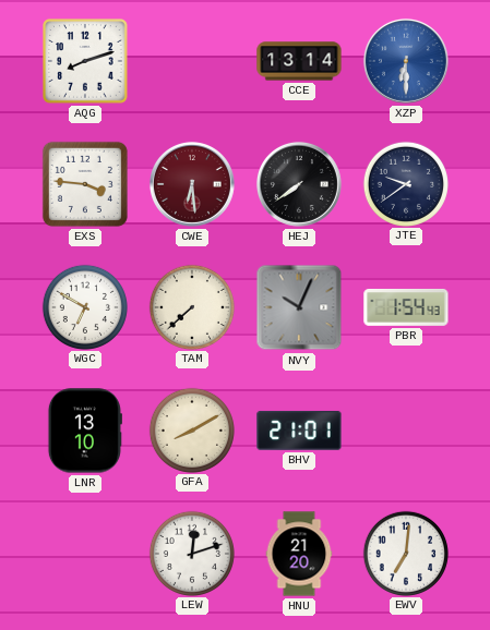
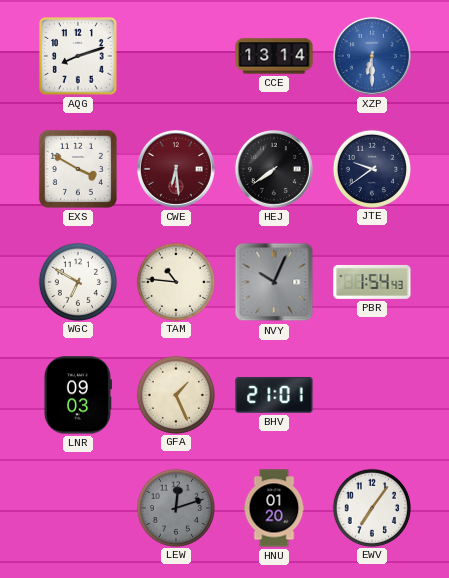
EXS: 3:46 -> 3:50
TAM: 7:38 -> 10:46
LNR: 13:10 -> 09:03
GFA: 8:10 -> 1:26
LEW dial: white -> grey
HNU: 21:20 -> 01:20
EWV: 7:01 -> 7:06
